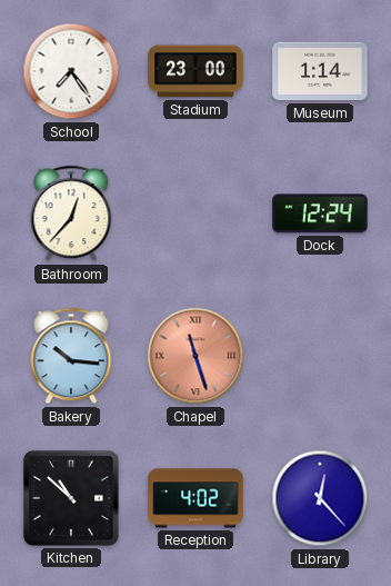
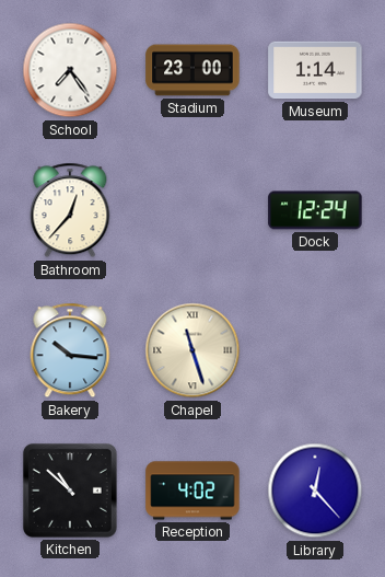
Chapel dial: salmon -> cream
